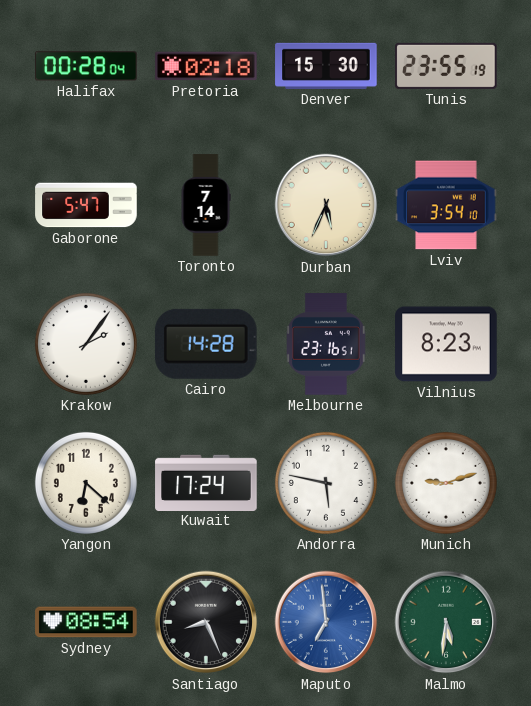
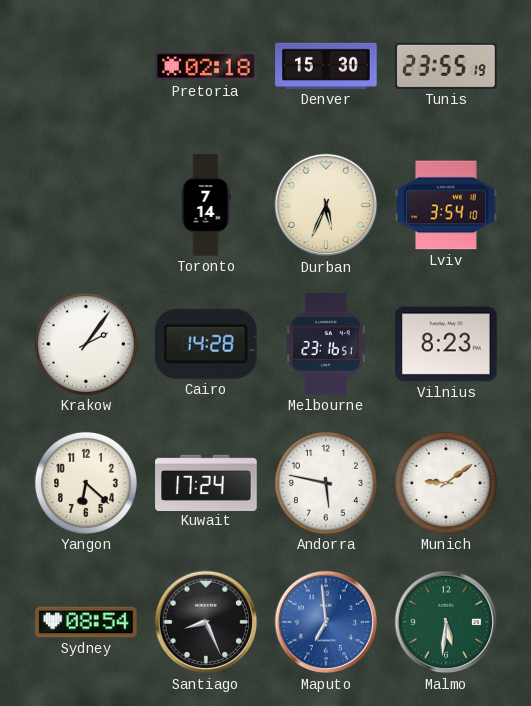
Halifax: 00:28 -> none
Gaborone: 5:47 -> none
Munich: 9:12 -> 9:09
